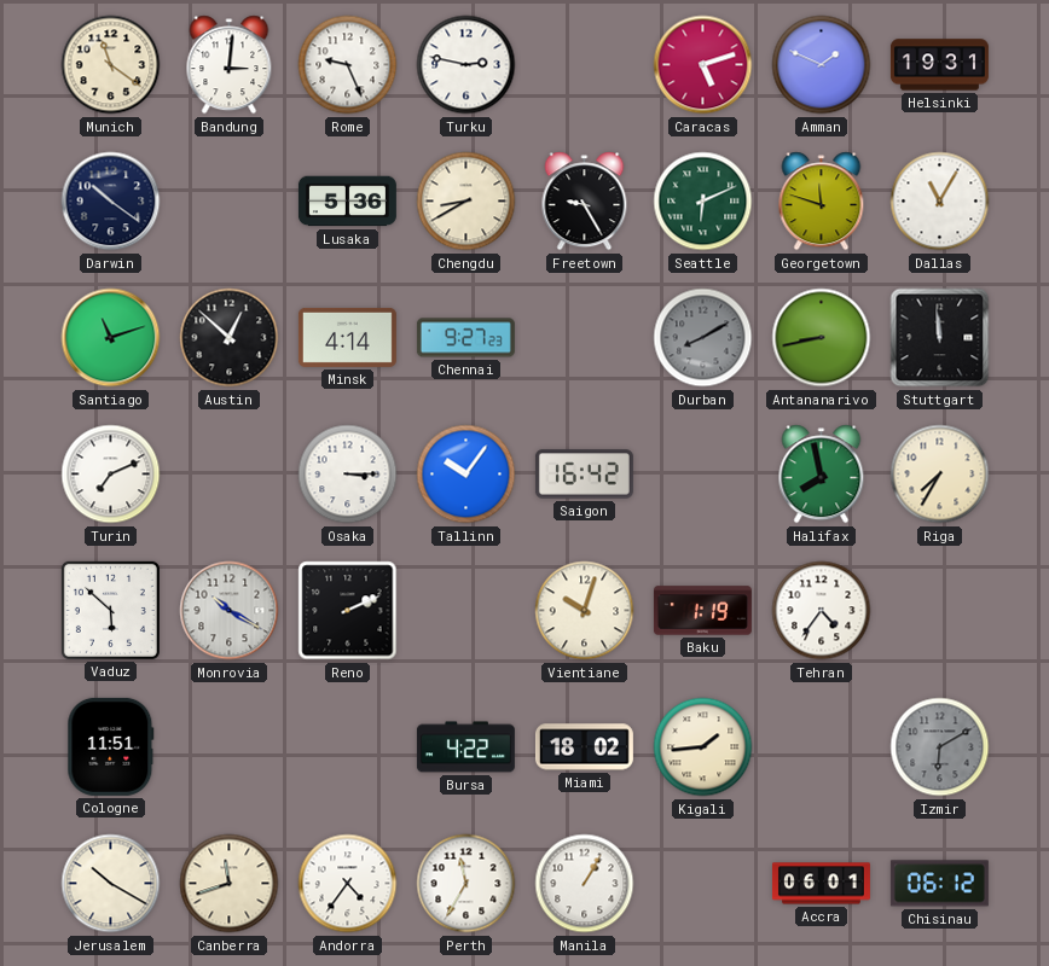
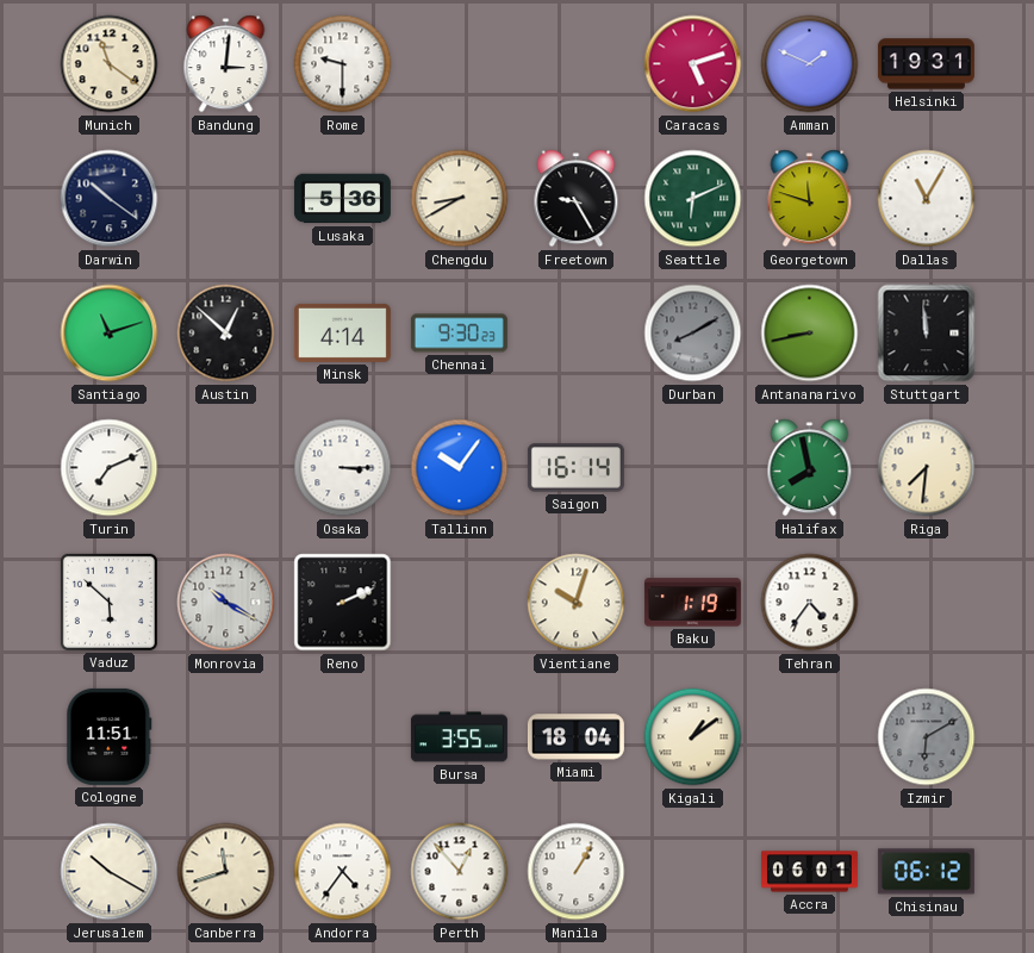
Rome: 9:26 -> 9:30
Turku: 2:47 -> none
Chennai: 9:27 -> 9:30
Saigon: 16:42 -> 16:14
Riga: 7:35 -> 7:31
Bursa: 4:22 -> 3:55
Miami: 18:02 -> 18:04
Kigali: 1:44 -> 1:09
Perth: 11:35 -> 12:53
